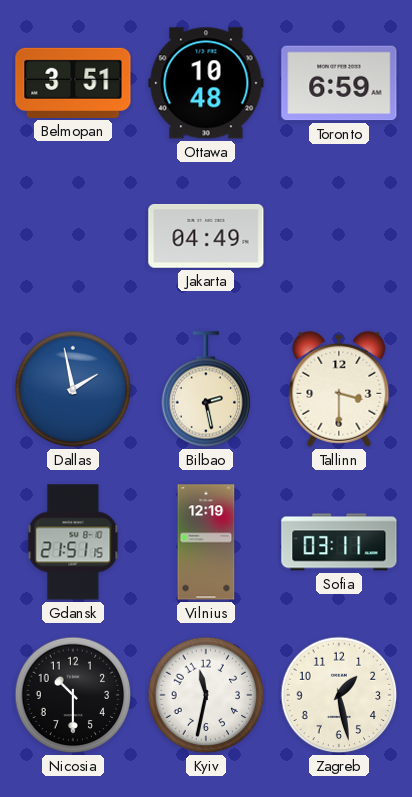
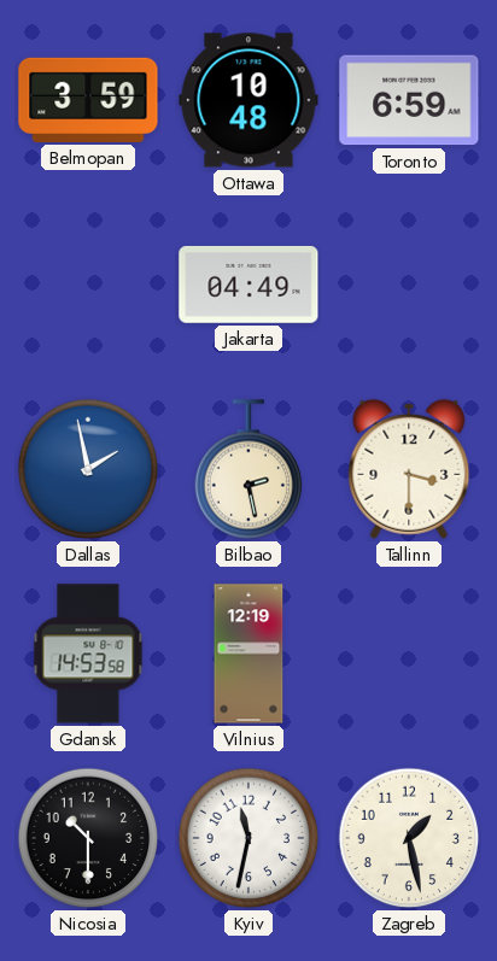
Belmopan: 3:51 -> 3:59
Gdansk: 21:51 -> 14:53
Sofia: 03:11 -> none
